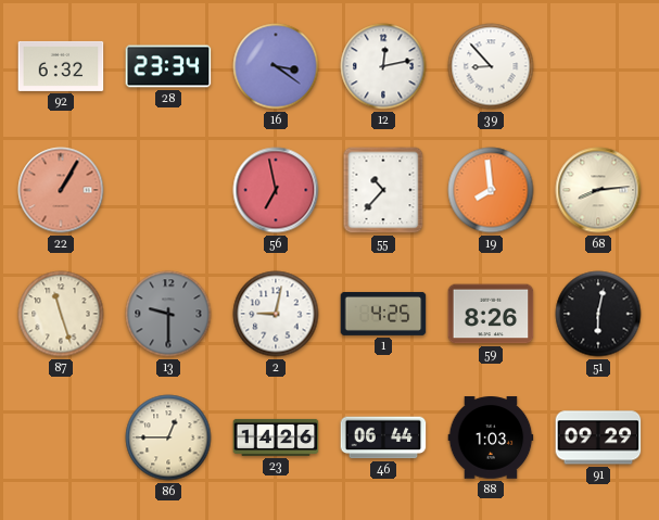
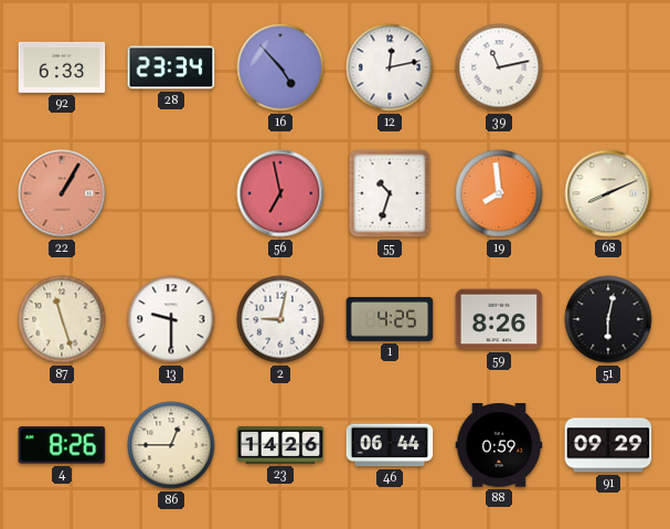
92: 6:32 -> 6:33
16: 3:21 -> 4:53
39: 8:53 -> 11:13
55: 10:37 -> 10:33
68: 8:14 -> 8:11
13 dial: grey -> white
4: none -> 8:26
88: 1:03 -> 0:59
